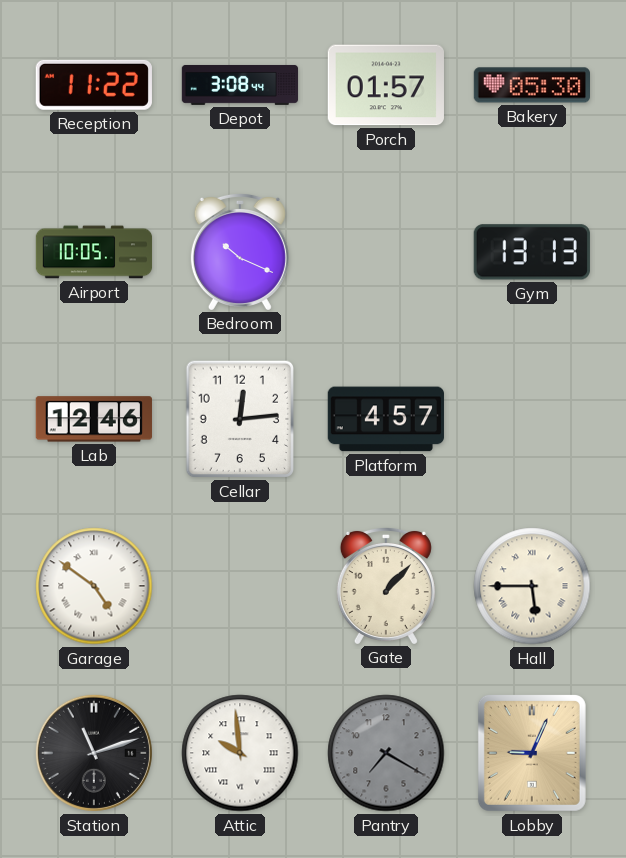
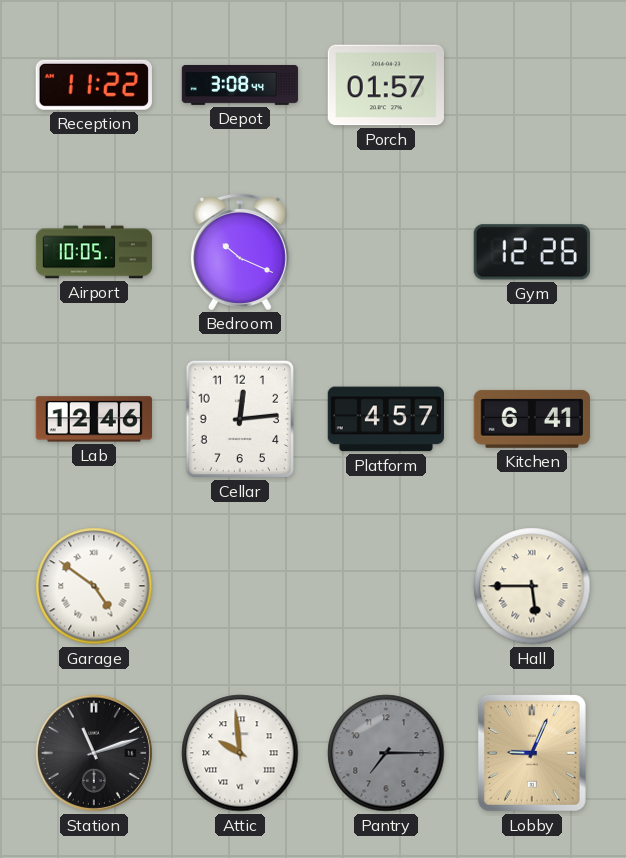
Bakery: 05:30 -> none
Gym: 13:13 -> 12:26
Kitchen: none -> 6:41
Gate: 1:07 -> none
Pantry: 7:20 -> 7:15
